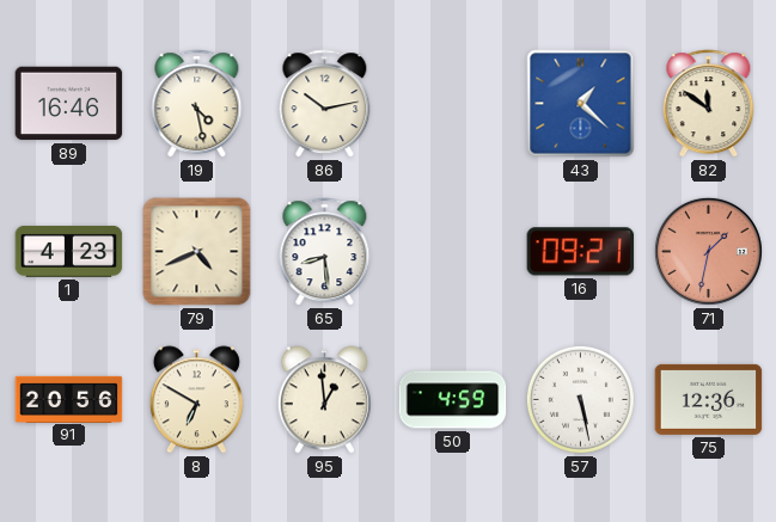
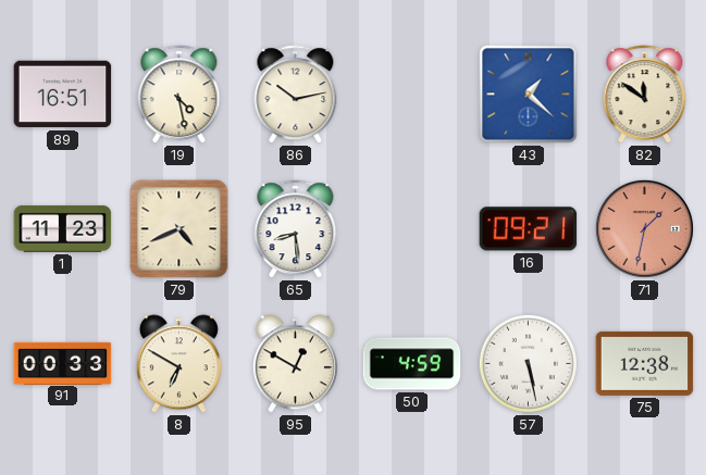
89: 16:46 -> 16:51
1: 4:23 -> 11:23
91: 20:56 -> 00:33
95: 12:59 -> 12:50
75: 12:36 -> 12:38
